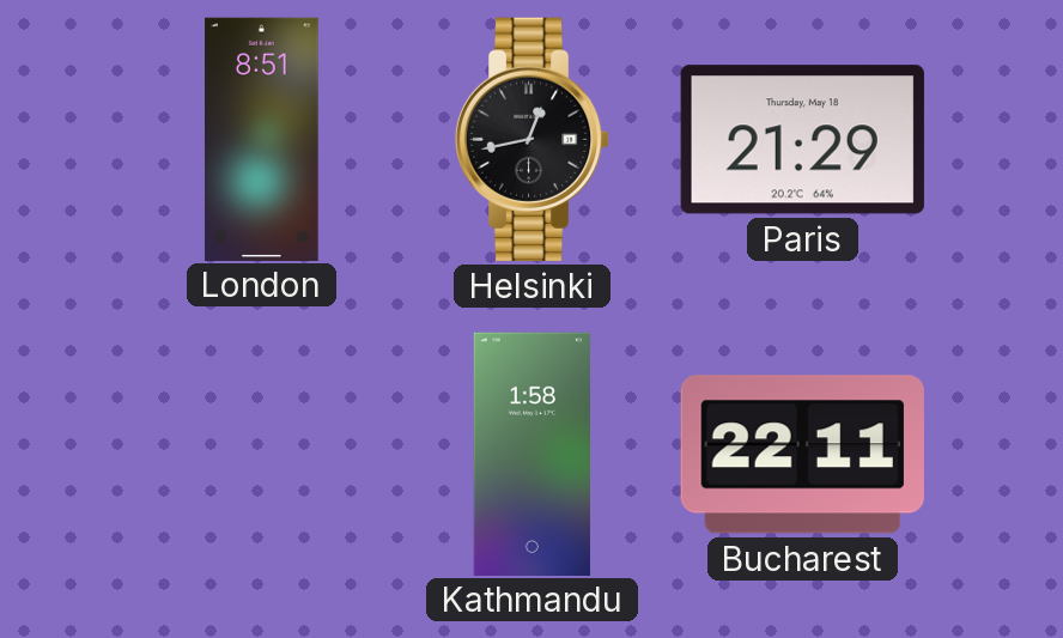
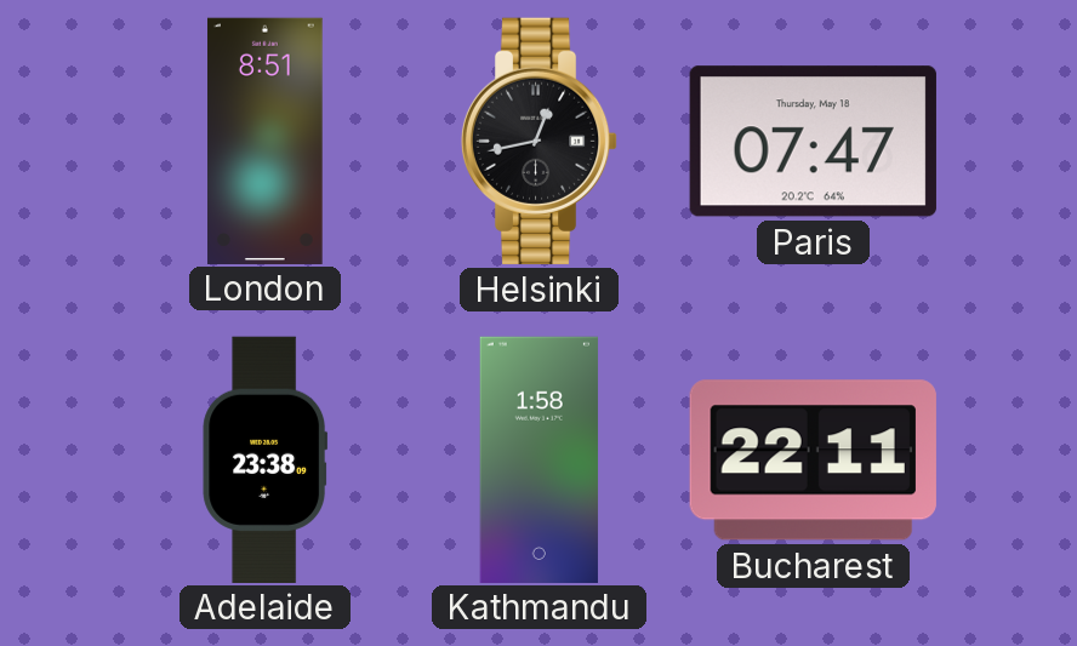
Paris: 21:29 -> 07:47
Adelaide: none -> 23:38
